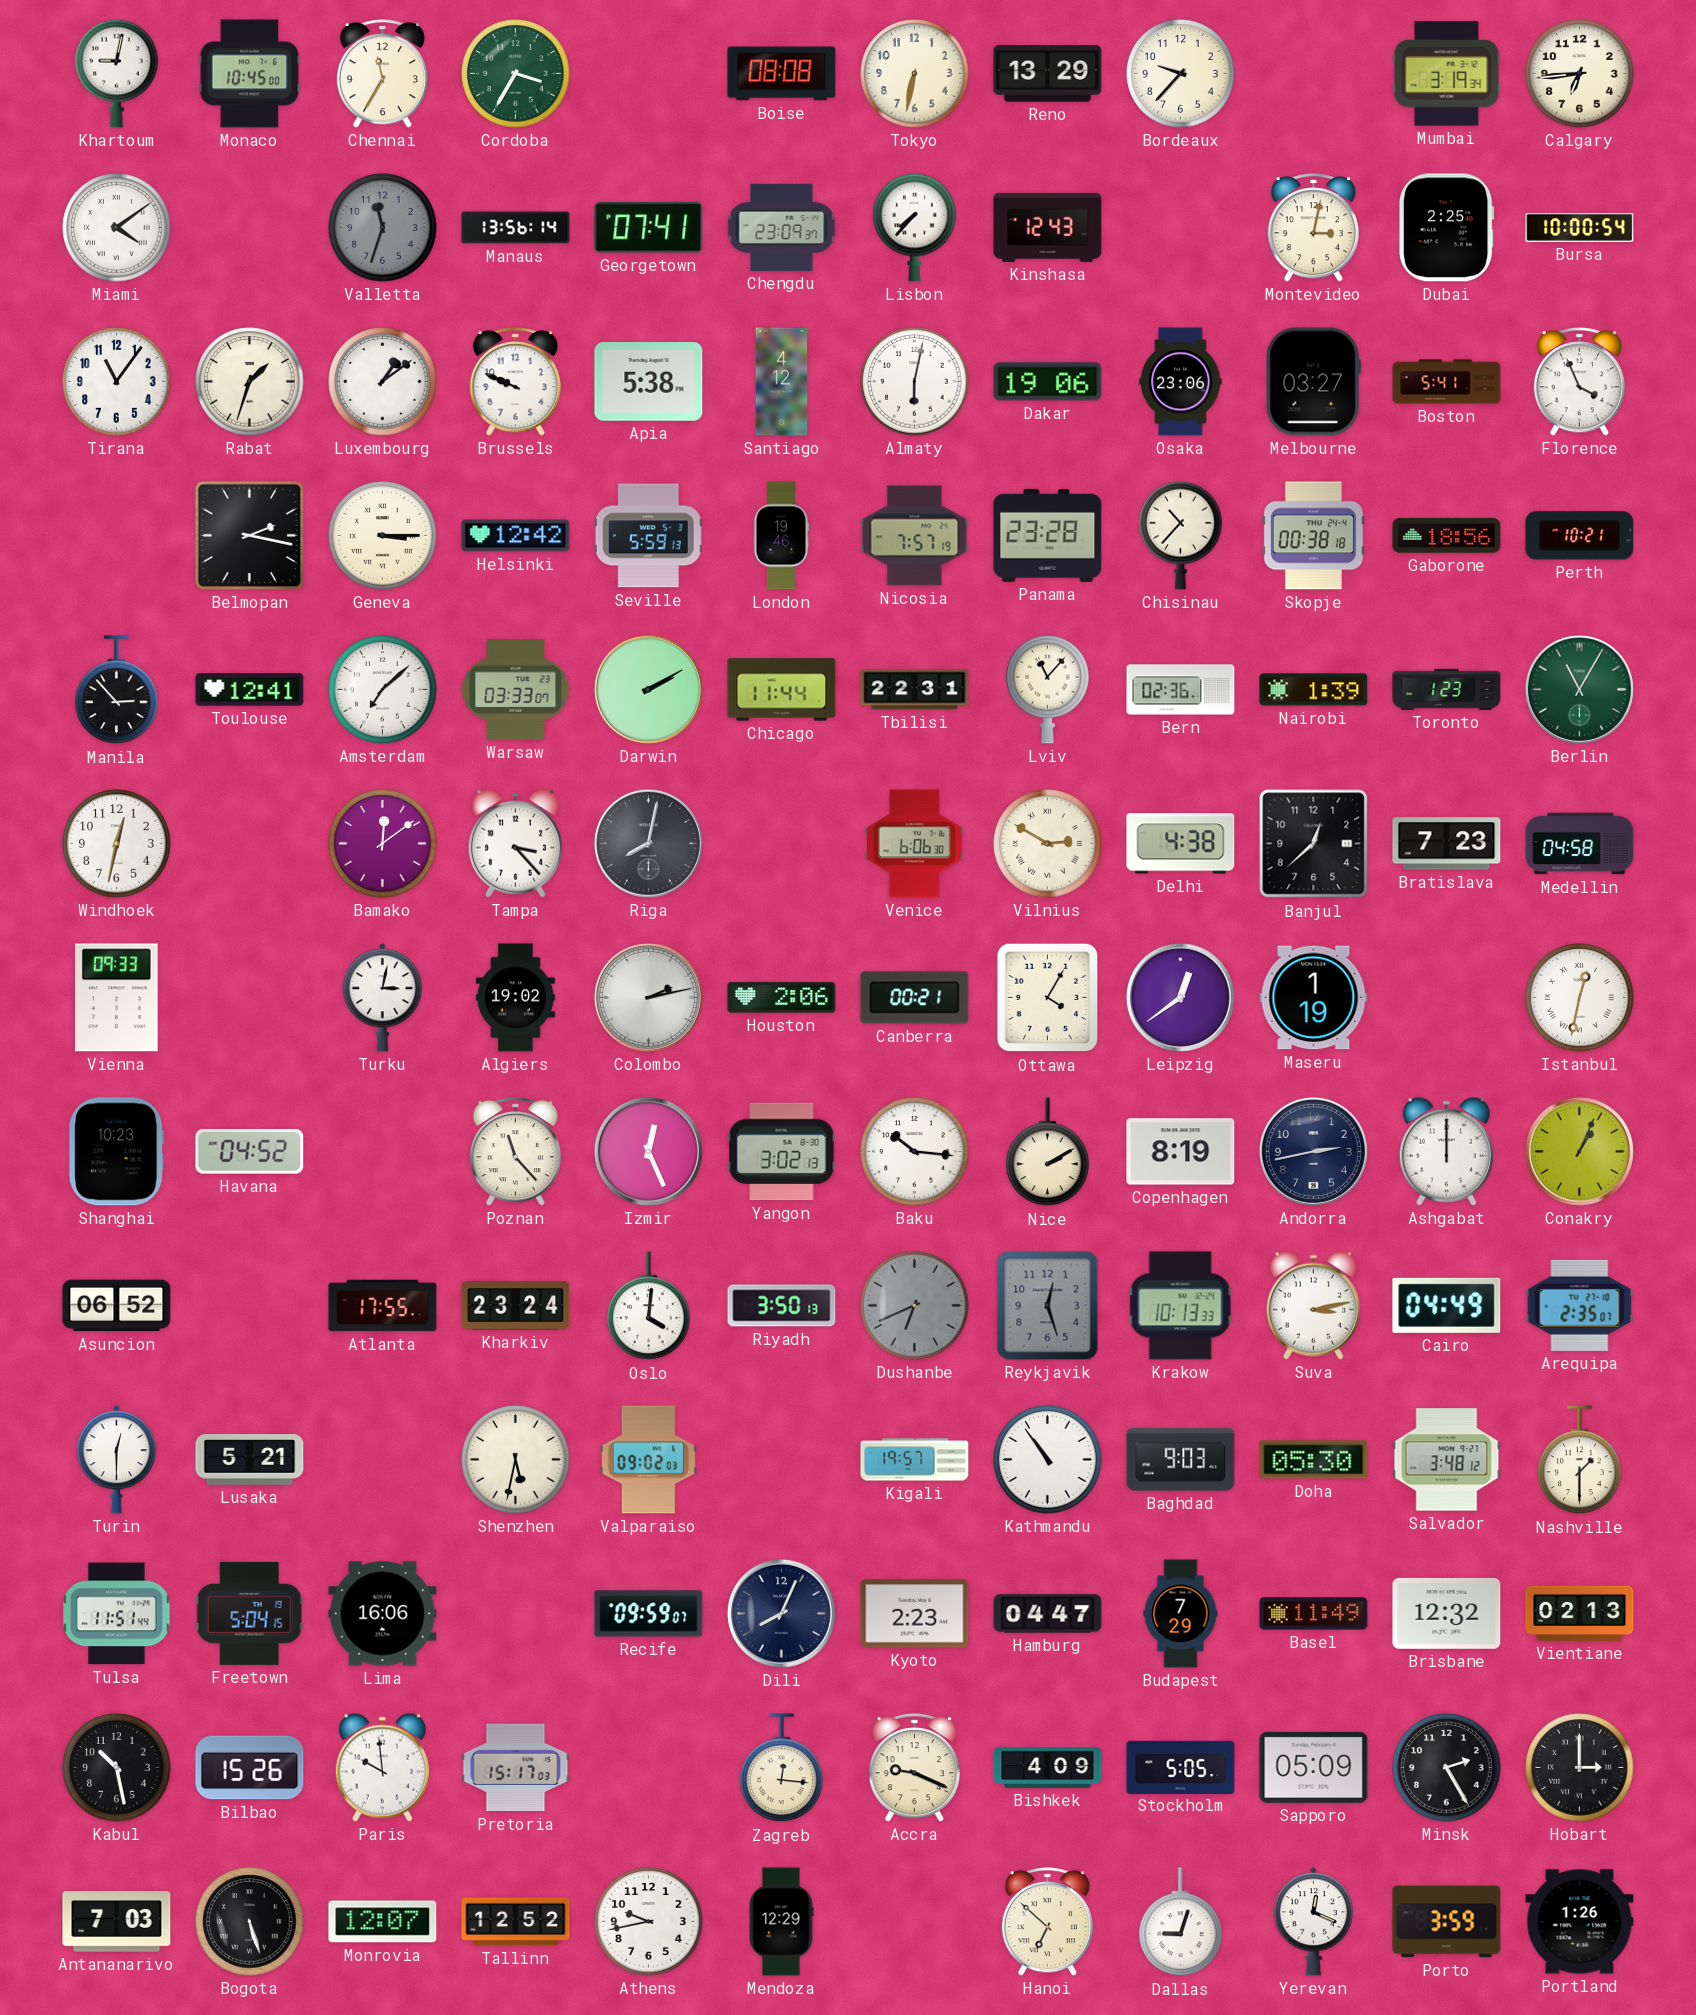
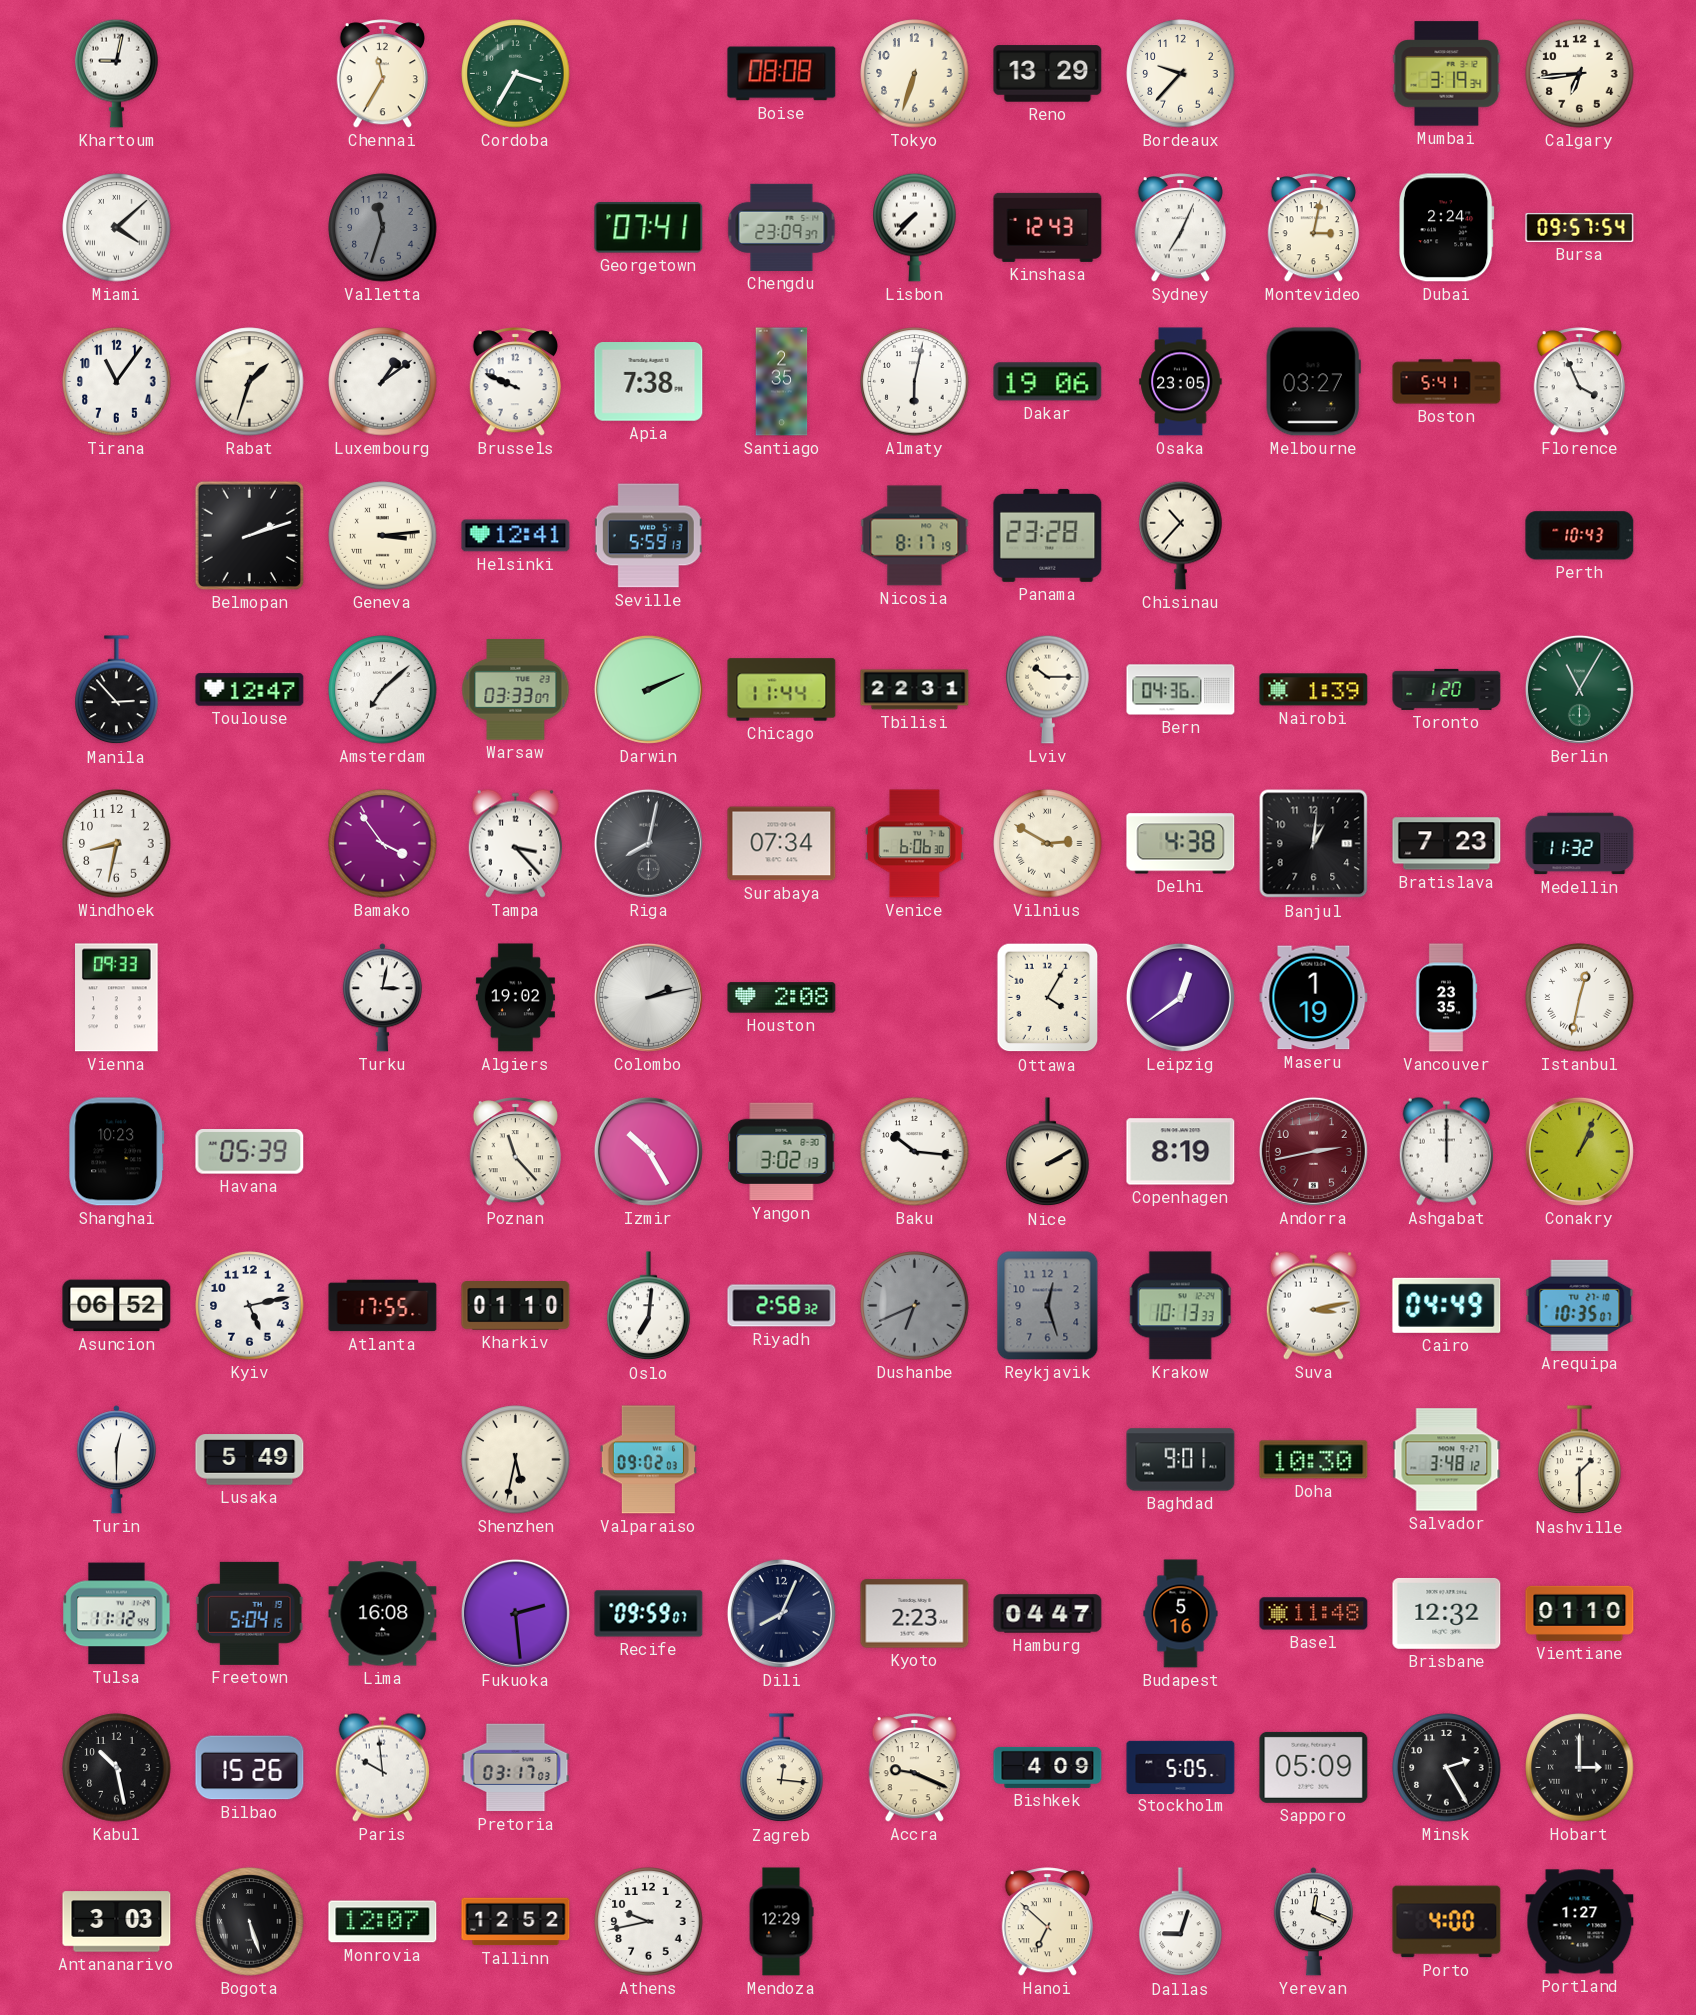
Monaco: 10:45 -> none
Tokyo: 6:32 -> 6:33
Miami: 4:09 -> 4:08
Manaus: 13:56 -> none
Sydney: none -> 7:04
Dubai: 2:25 -> 2:24
Bursa: 10:00 -> 09:57
Apia: 5:38 -> 7:38
Santiago: 4:12 -> 2:35
Osaka: 23:06 -> 23:05
Belmopan: 2:17 -> 2:12
Geneva: 3:15 -> 3:14
Helsinki: 12:42 -> 12:41
London: 19:46 -> none
Nicosia: 7:57 -> 8:17
Skopje: 00:38 -> none
Gaborone: 18:56 -> none
Perth: 10:21 -> 10:43
Toulouse: 12:41 -> 12:47
Darwin: 2:10 -> 2:11
Lviv: 11:07 -> 10:15
Bern: 02:36 -> 04:36
Toronto: 1:23 -> 1:20
Windhoek: 12:32 -> 8:32
Bamako: 12:09 -> 3:54
Surabaya: none -> 07:34
Banjul: 12:38 -> 1:01
Medellin: 04:58 -> 11:32
Houston: 2:06 -> 2:08
Canberra: 00:21 -> none
Vancouver: none -> 23:35
Havana: 04:52 -> 05:39
Izmir: 12:26 -> 10:25
Andorra dial: navy -> burgundy
Kyiv: none -> 5:13
Kharkiv: 23:24 -> 01:10
Oslo: 4:01 -> 7:01
Riyadh: 3:50 -> 2:58
Arequipa: 2:35 -> 10:35
Lusaka: 5:21 -> 5:49
Kigali: 19:57 -> none
Kathmandu: 10:54 -> none
Baghdad: 9:03 -> 9:01
Doha: 05:30 -> 10:30
Tulsa: 11:51 -> 11:12
Lima: 16:06 -> 16:08
Fukuoka: none -> 2:29
Budapest: 7:29 -> 5:16
Basel: 11:49 -> 11:48
Vientiane: 02:13 -> 01:10
Pretoria: 15:17 -> 03:17
Antananarivo: 7:03 -> 3:03
Porto: 3:59 -> 4:00
Portland: 1:26 -> 1:27
